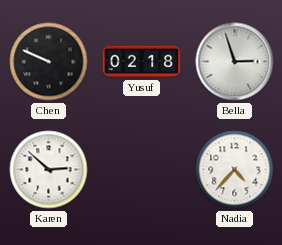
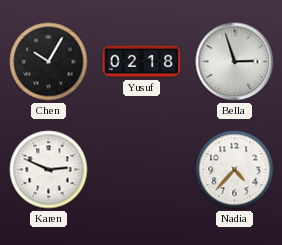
Chen: 9:49 -> 10:05
Karen: 2:52 -> 2:49
